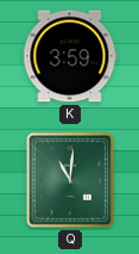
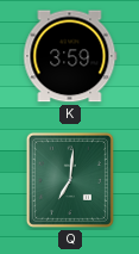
Q: 11:01 -> 7:01
